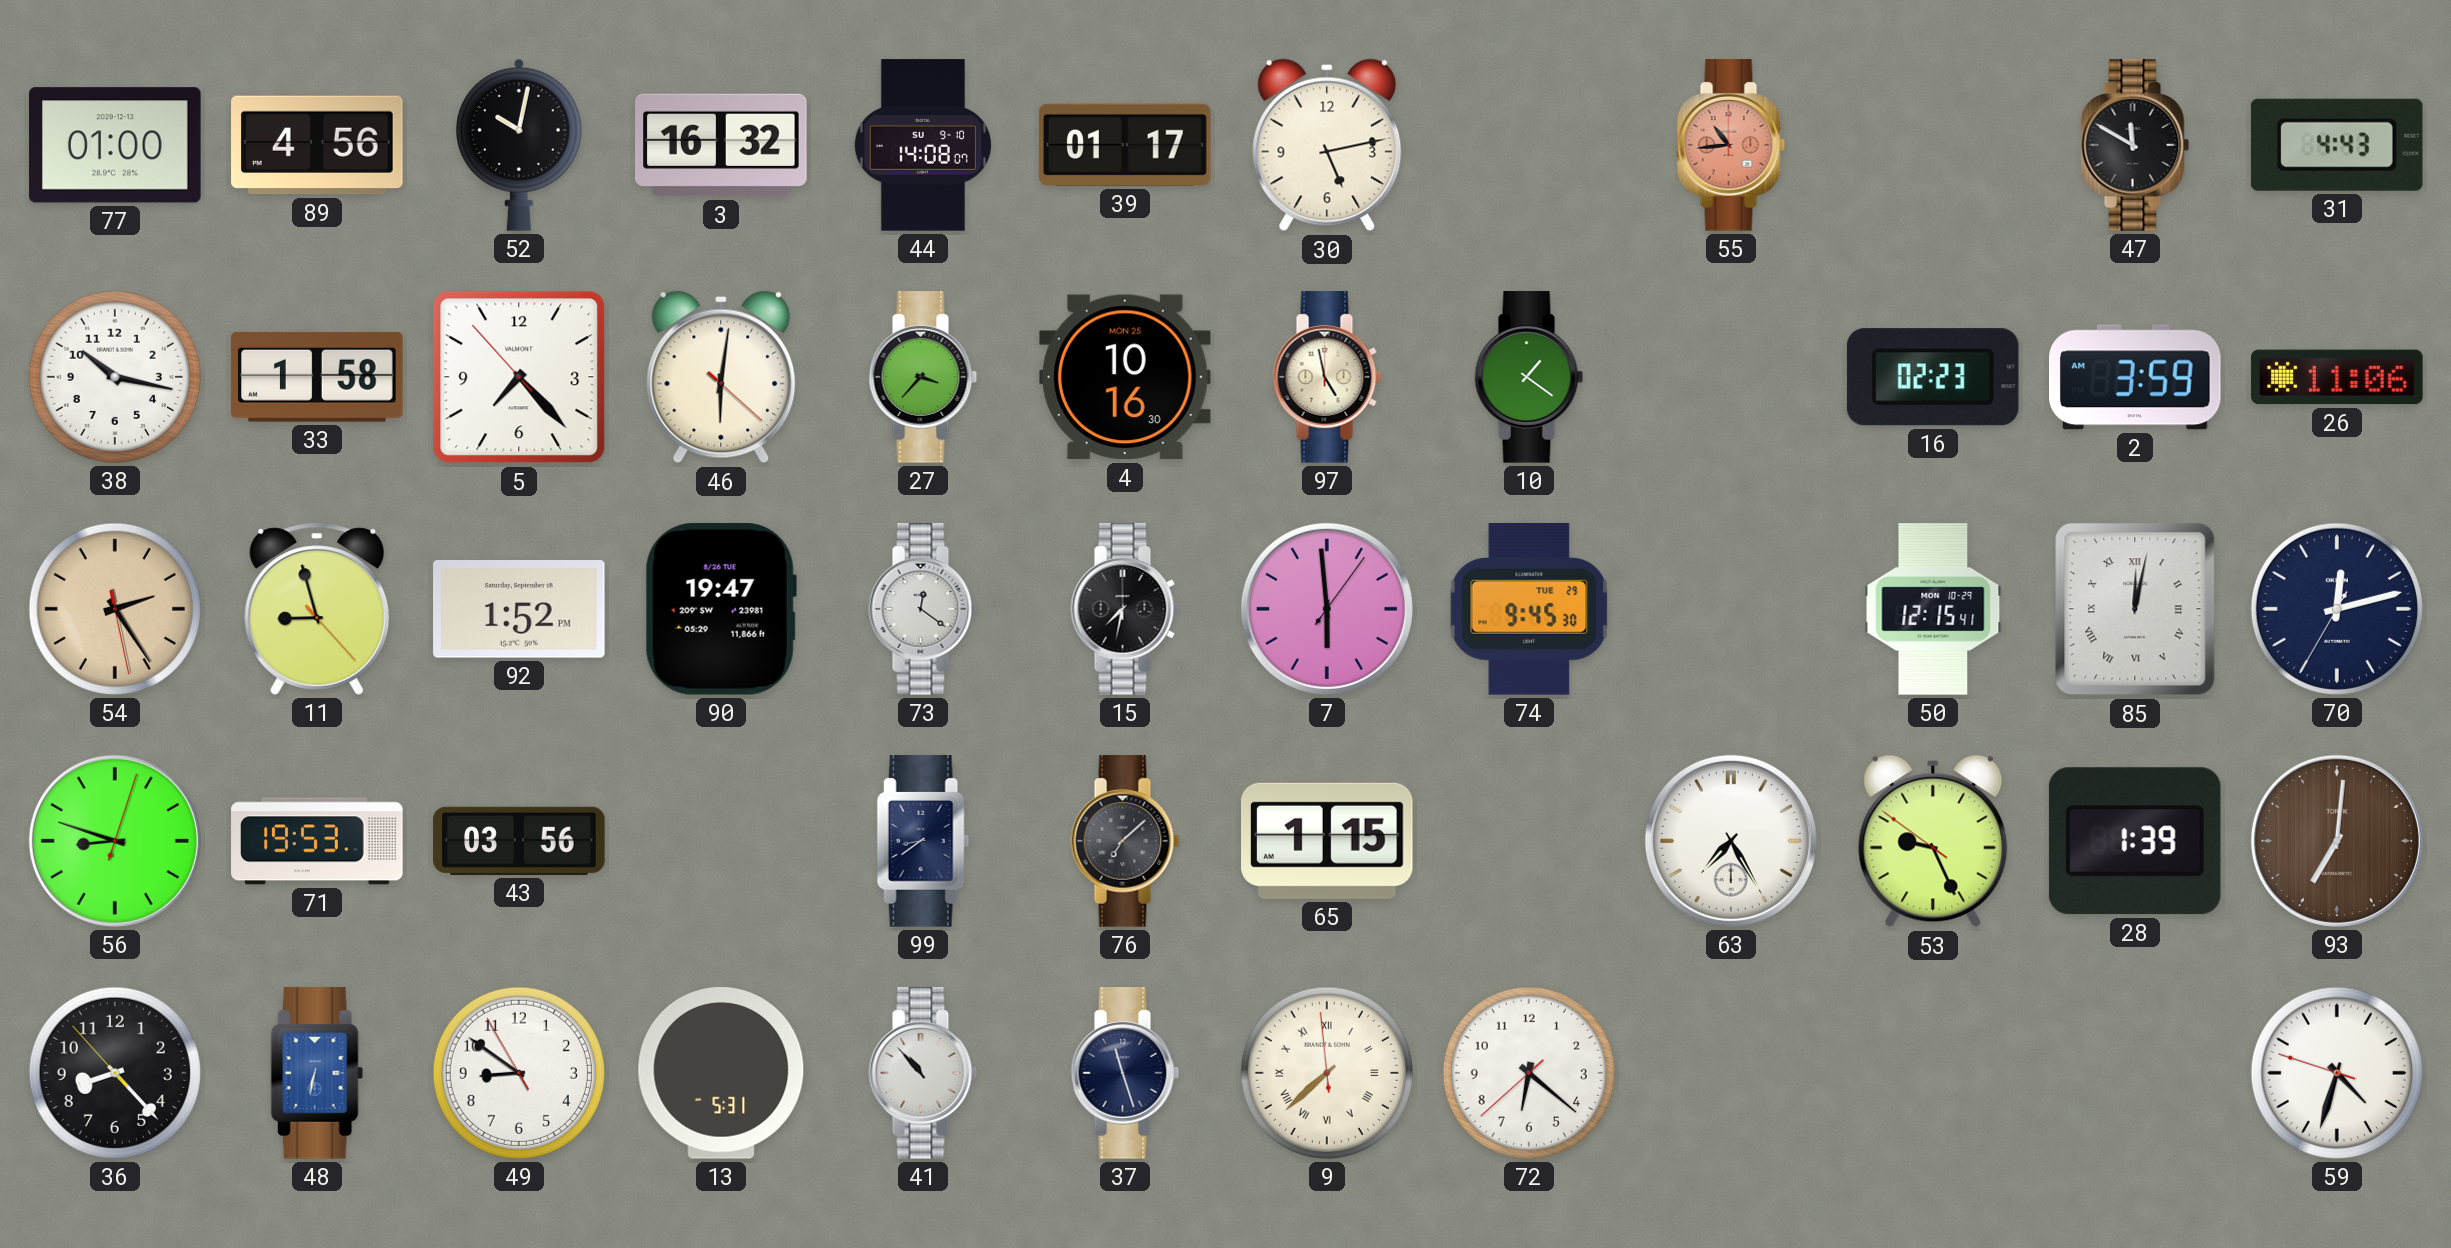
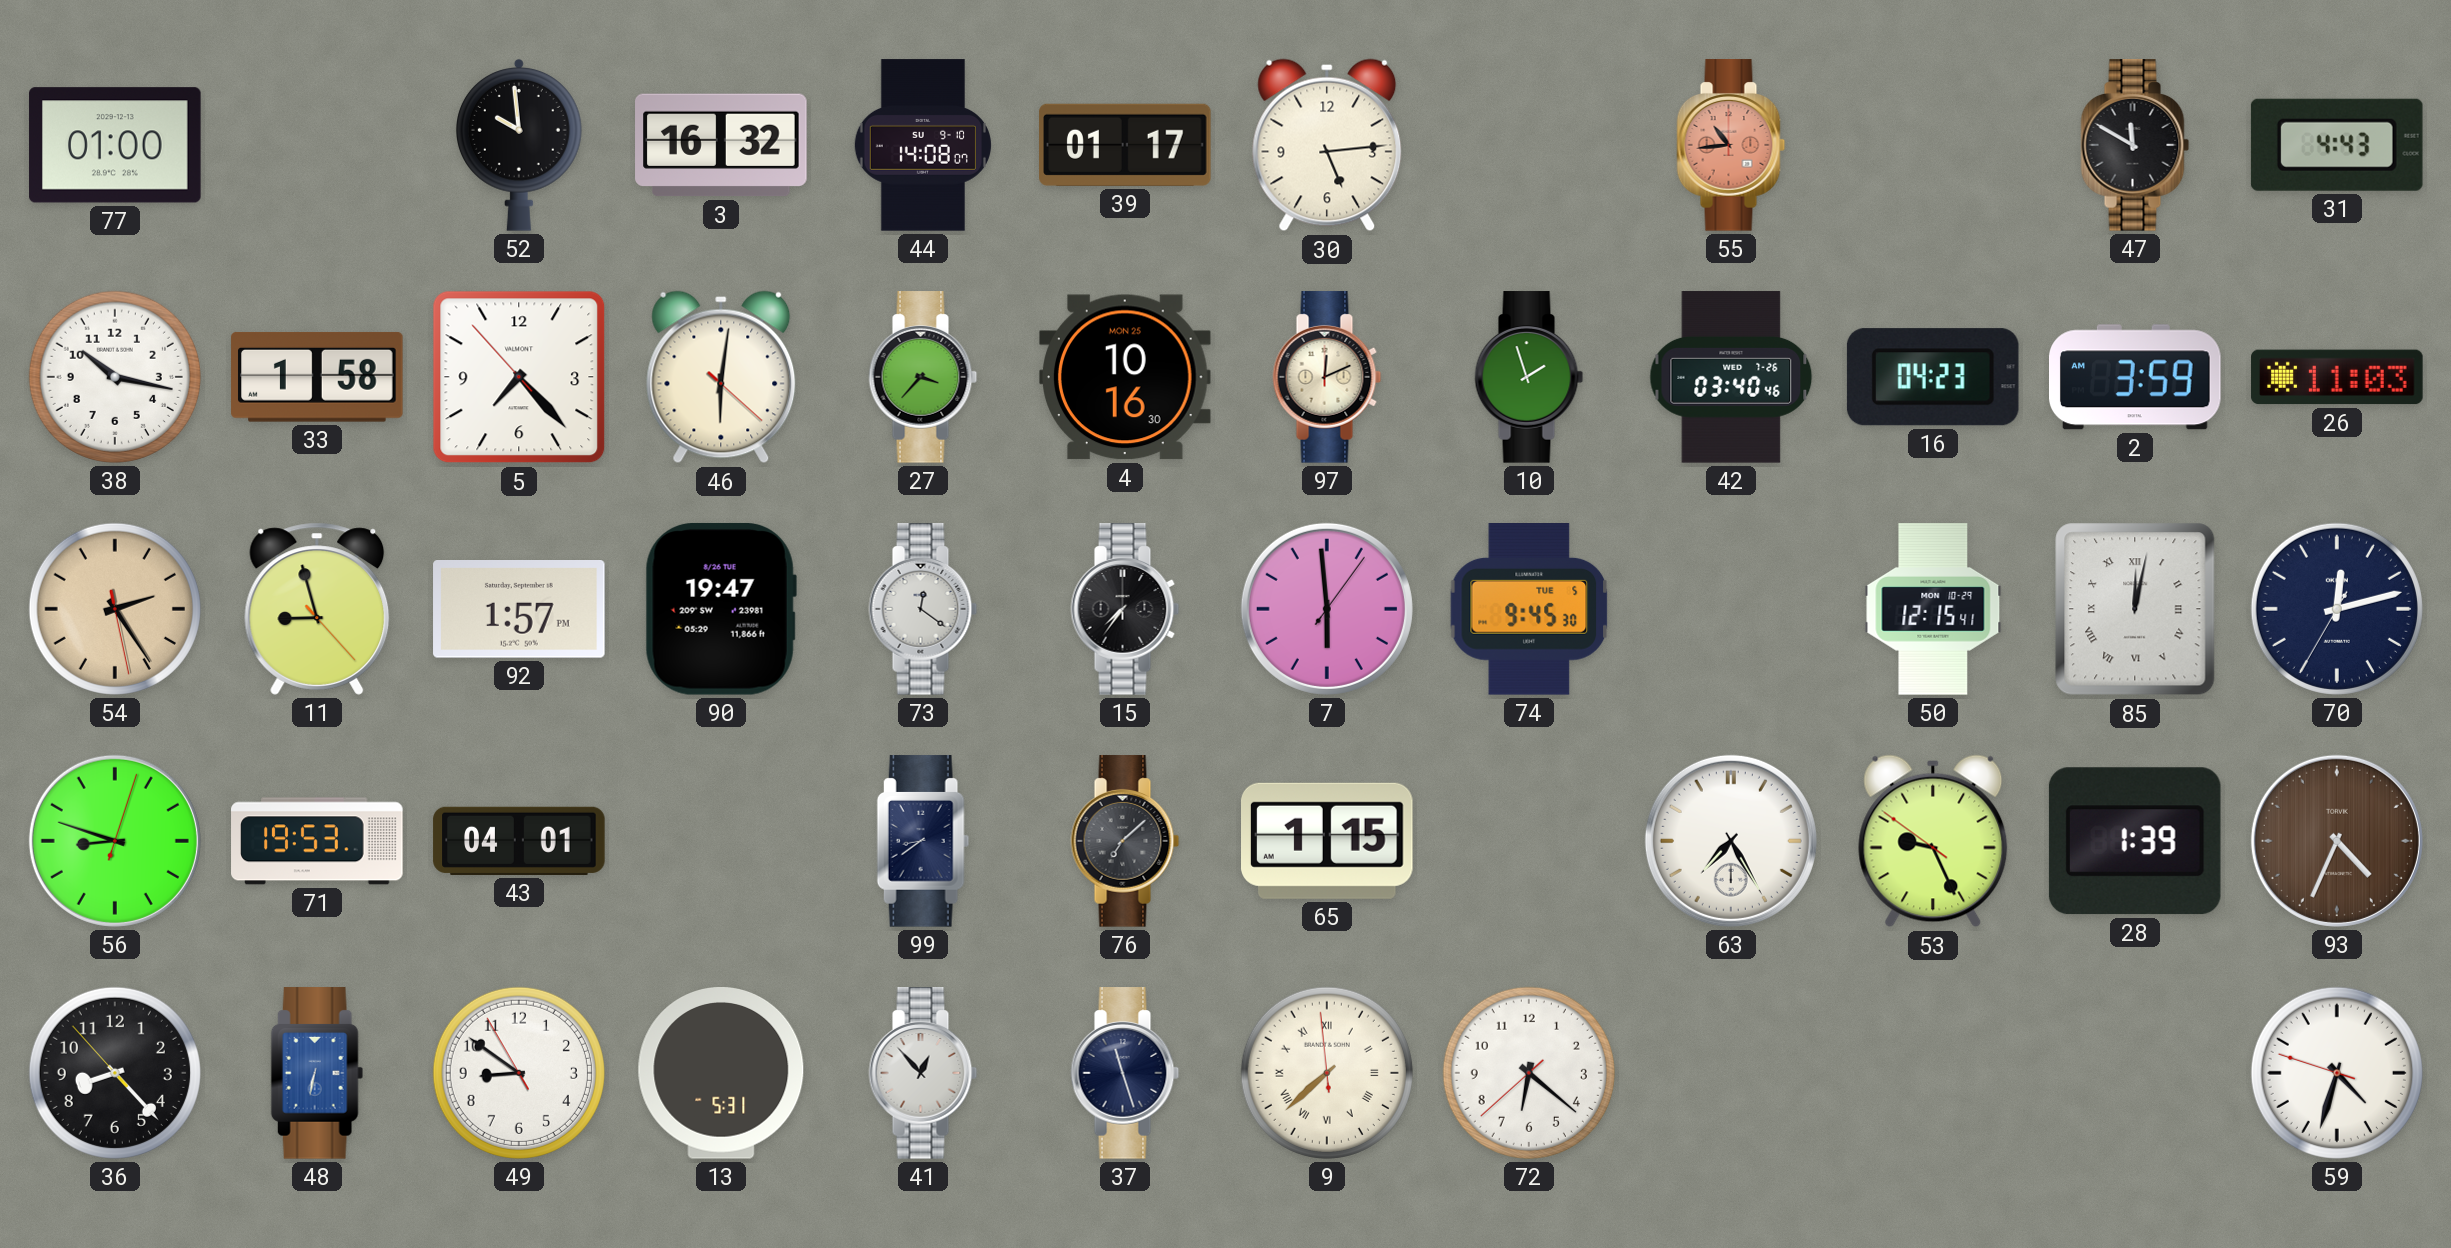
89: 4:56 -> none
52: 10:02 -> 9:59
30: 5:13 -> 5:14
97: 4:58 -> 12:11
10: 1:21 -> 1:57
42: none -> 03:40
16: 02:23 -> 04:23
26: 11:06 -> 11:03
92: 1:52 -> 1:57
15: 7:32 -> 7:36
74 date: TUE 29 -> TUE 5
43: 03:56 -> 04:01
93: 7:01 -> 4:34
41: 10:53 -> 12:53
